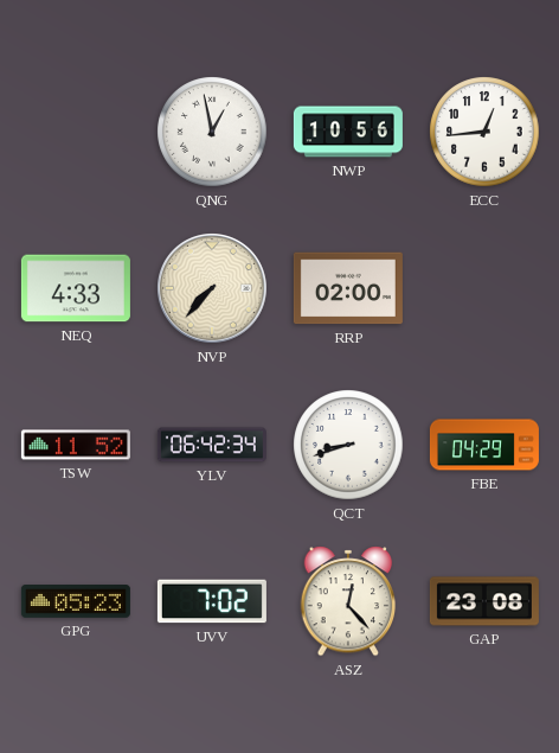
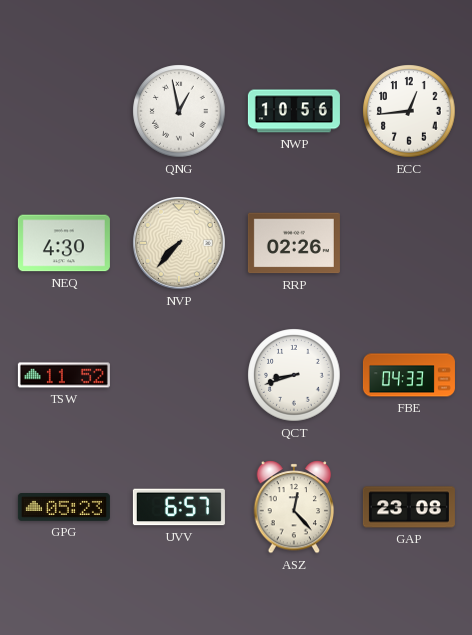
NEQ: 4:33 -> 4:30
RRP: 02:00 -> 02:26
YLV: 06:42 -> none
FBE: 04:29 -> 04:33
UVV: 7:02 -> 6:57
